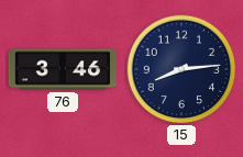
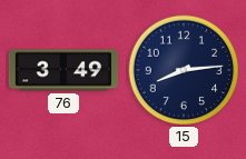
76: 3:46 -> 3:49
